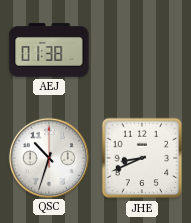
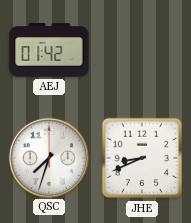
AEJ: 01:38 -> 01:42
QSC: 10:33 -> 7:33
